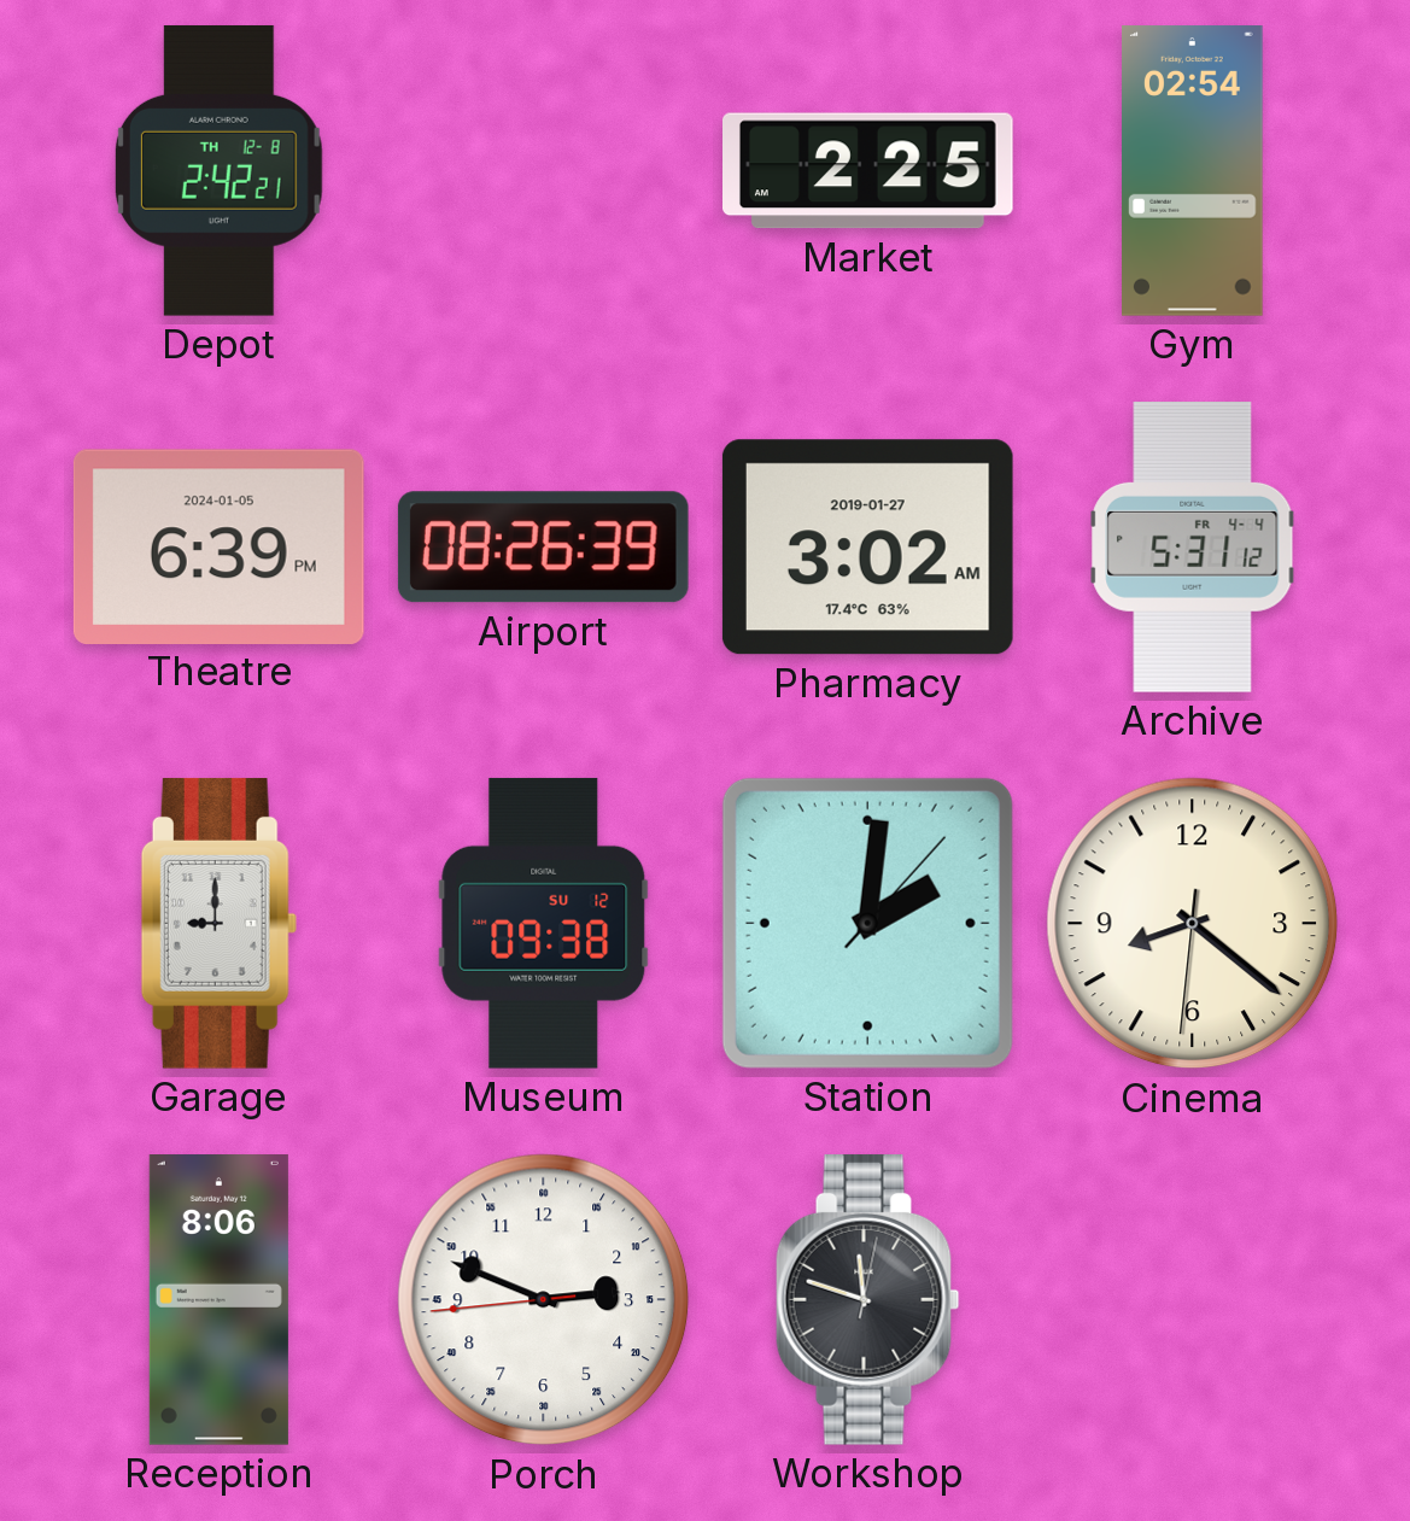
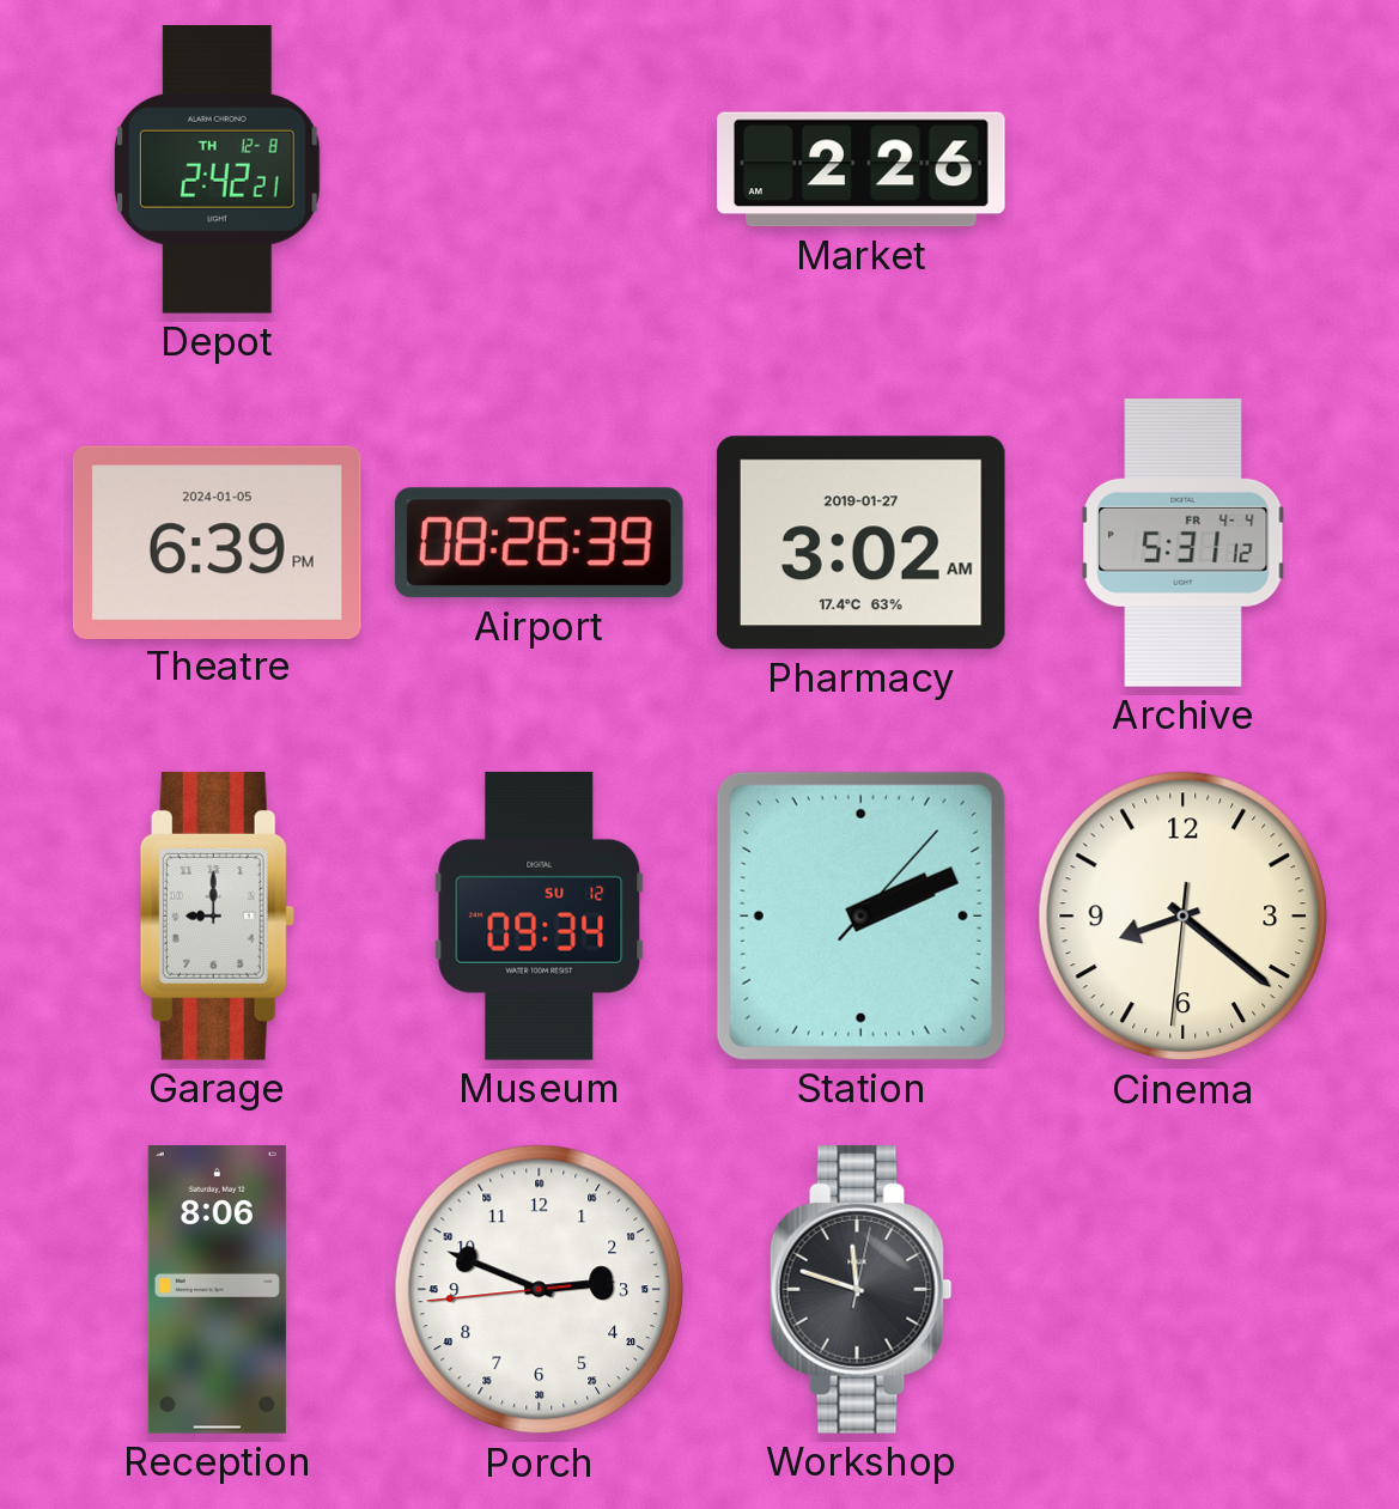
Market: 2:25 -> 2:26
Gym: 02:54 -> none
Museum: 09:38 -> 09:34
Station: 2:01 -> 2:11
